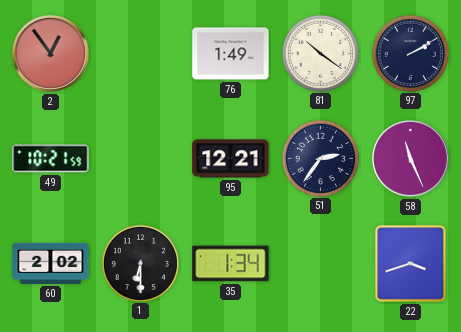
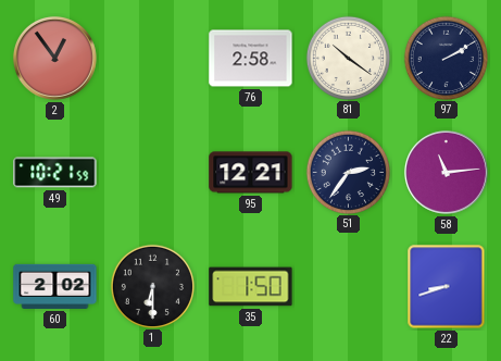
76: 1:49 -> 2:58
58: 11:26 -> 11:14
35: 1:34 -> 1:50
22: 3:42 -> 8:42
